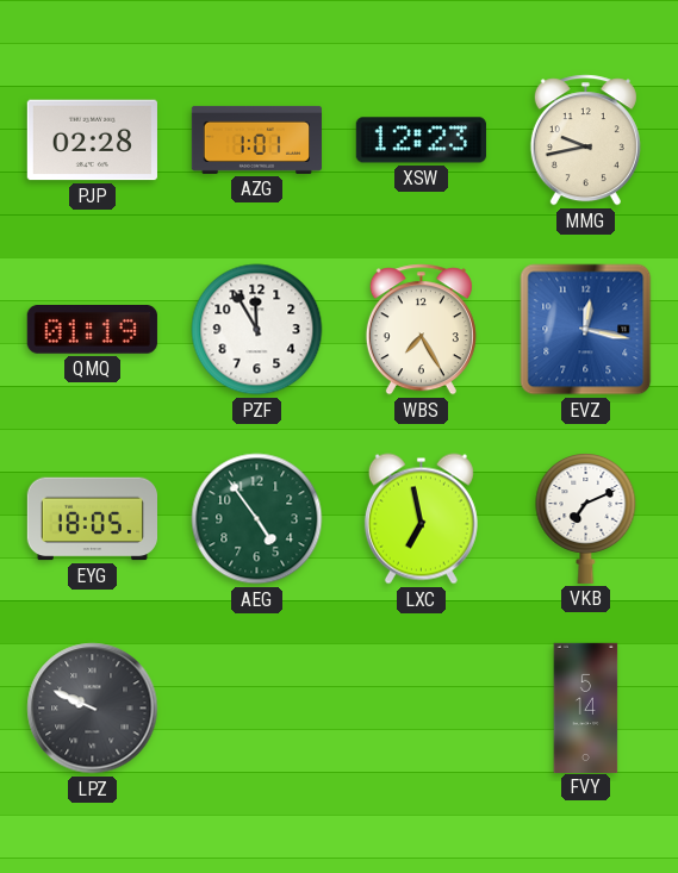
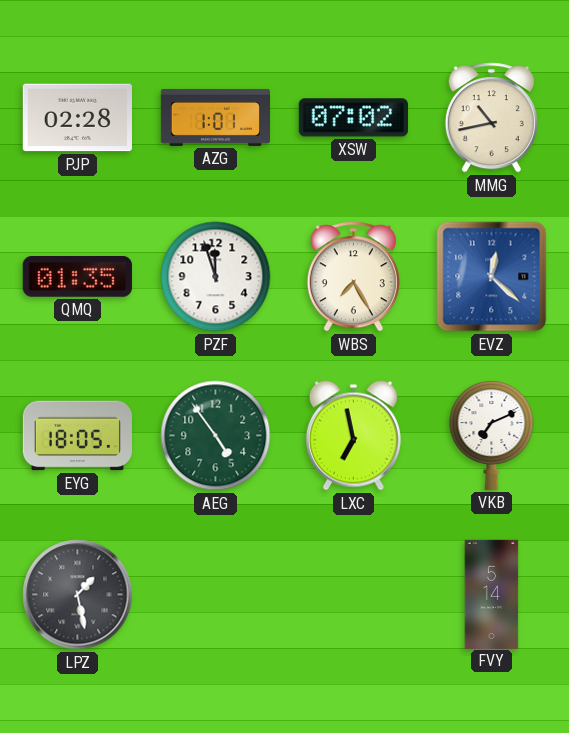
XSW: 12:23 -> 07:02
MMG: 9:43 -> 10:43
QMQ: 01:19 -> 01:35
PZF: 11:55 -> 11:57
EVZ: 12:17 -> 12:22
LPZ: 9:49 -> 1:28
